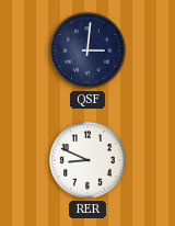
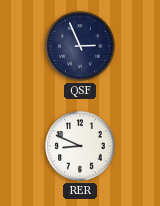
QSF: 3:01 -> 2:56
